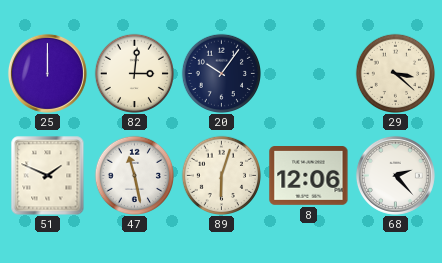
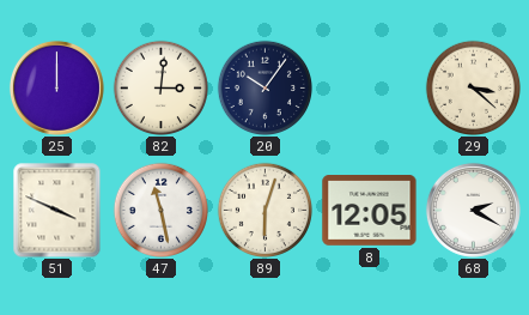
51: 1:49 -> 3:49
8: 12:06 -> 12:05
68: 2:23 -> 2:20
